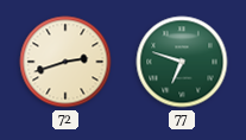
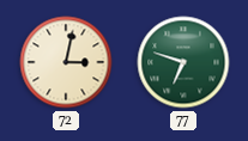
72: 2:42 -> 3:02
